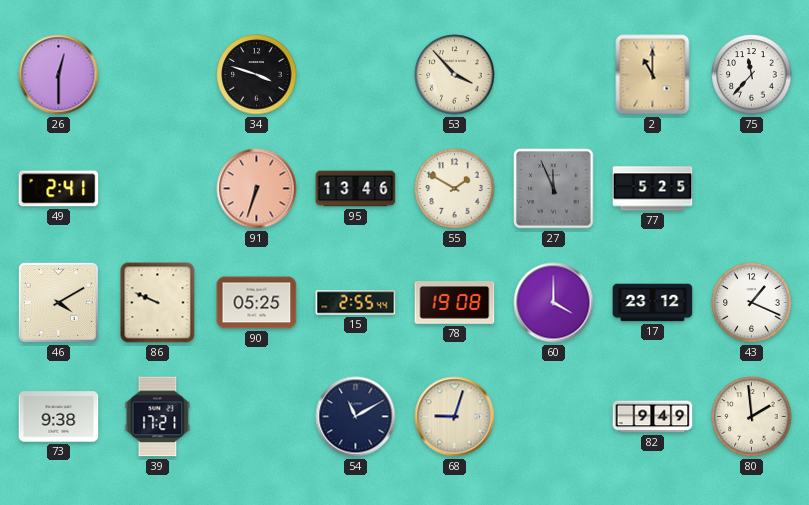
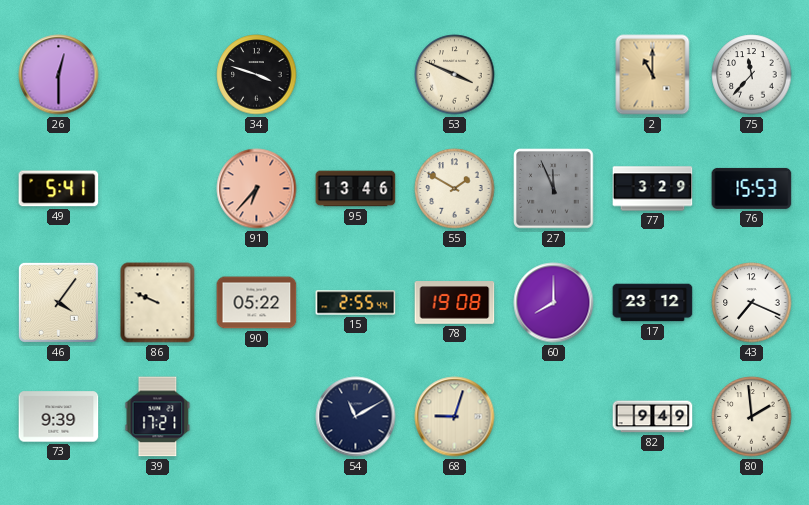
53: 3:53 -> 3:49
49: 2:41 -> 5:41
91: 6:33 -> 6:37
77: 5:25 -> 3:29
76: none -> 15:53
46: 4:10 -> 4:06
90: 05:25 -> 05:22
60: 4:00 -> 8:00
43: 1:19 -> 7:19
73: 9:38 -> 9:39
